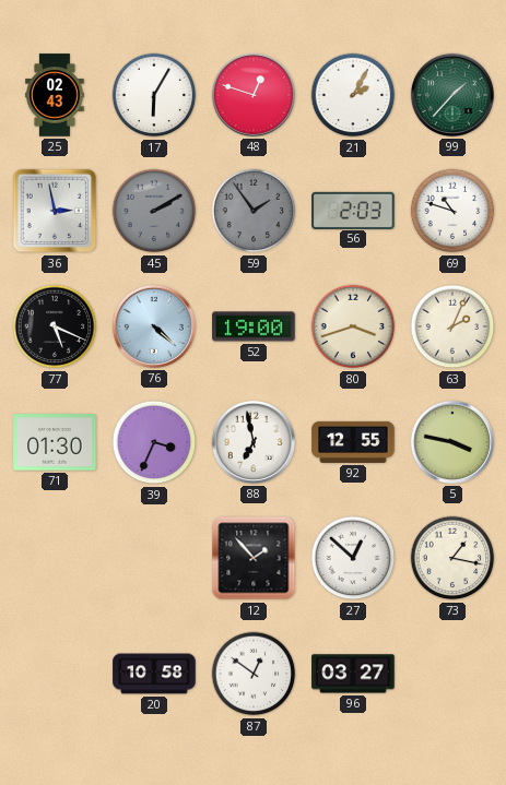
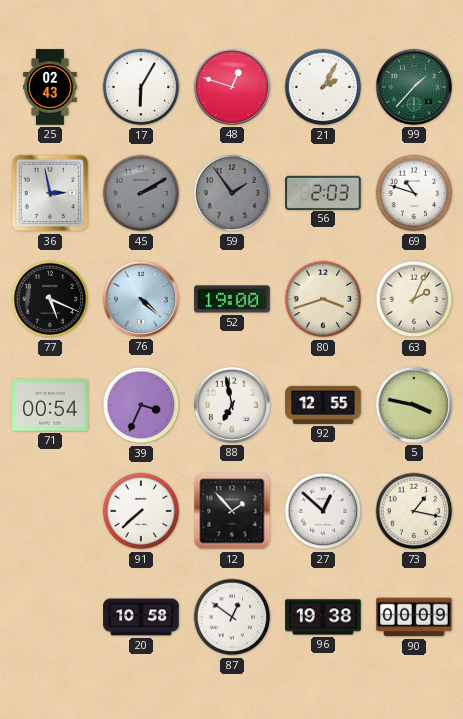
71: 01:30 -> 00:54
91: none -> 7:38
96: 03:27 -> 19:38
90: none -> 00:09
